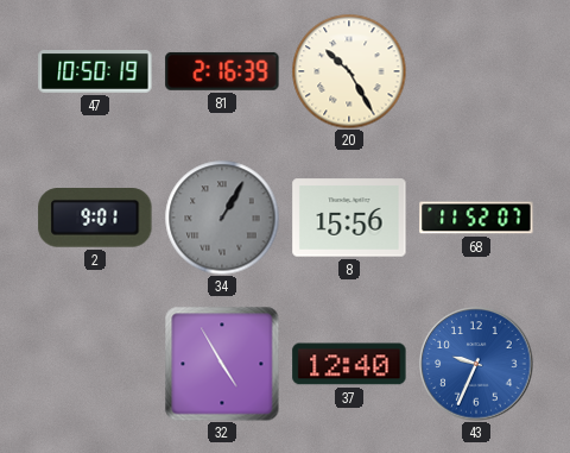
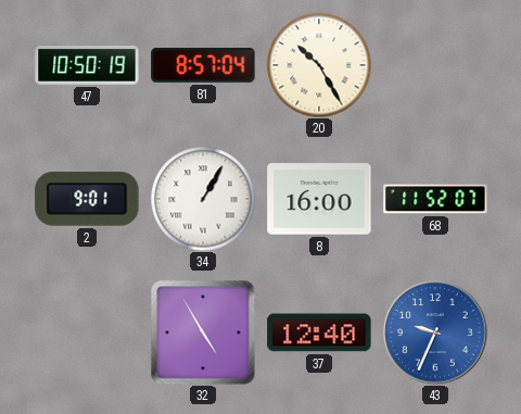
81: 2:16 -> 8:57
34 dial: grey -> white
8: 15:56 -> 16:00
